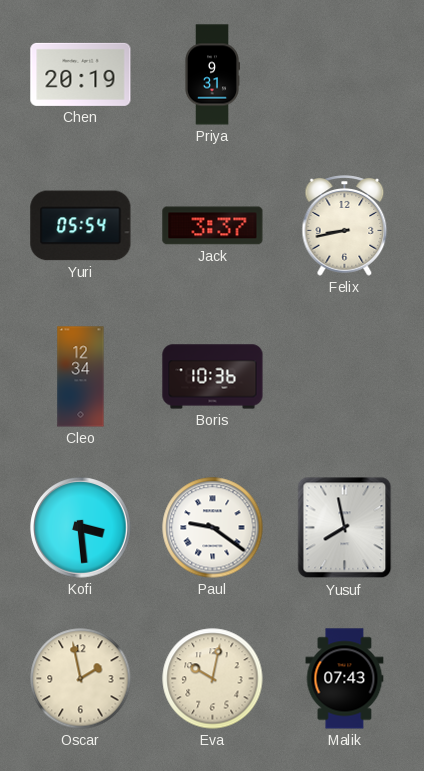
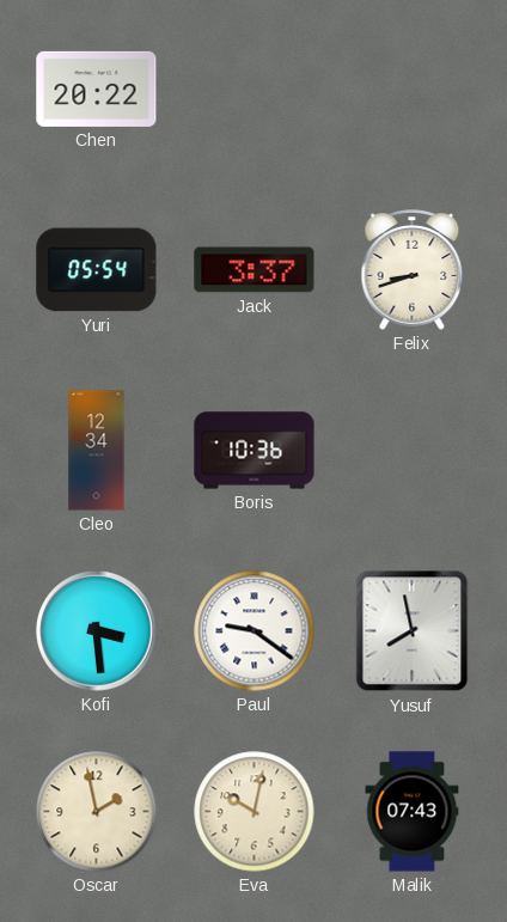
Chen: 20:19 -> 20:22
Priya: 9:31 -> none
Felix: 8:43 -> 8:42
